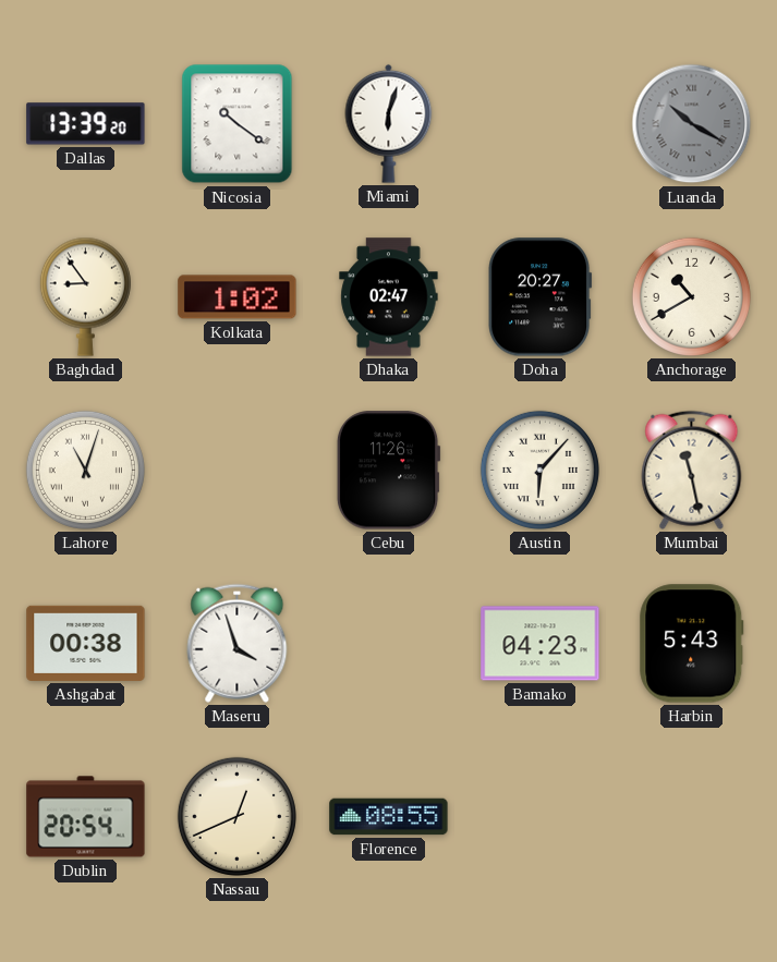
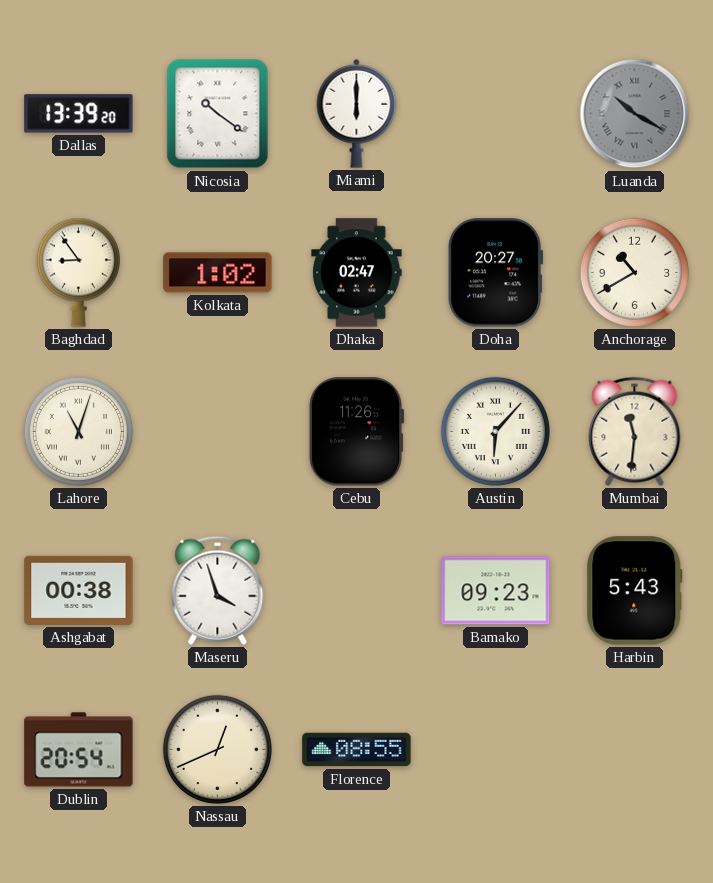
Miami: 6:03 -> 6:00
Mumbai: 11:28 -> 11:31
Bamako: 04:23 -> 09:23
